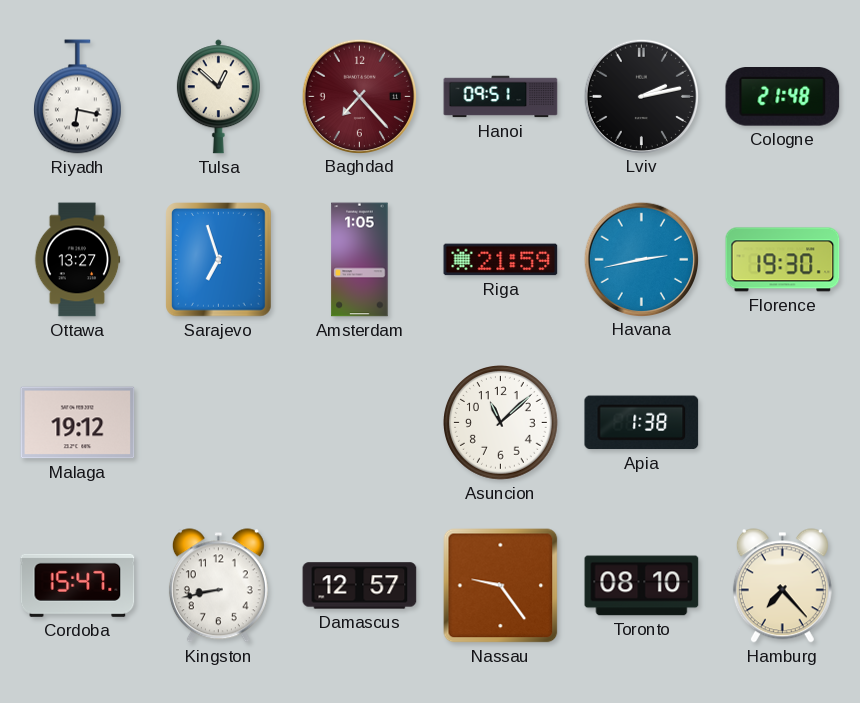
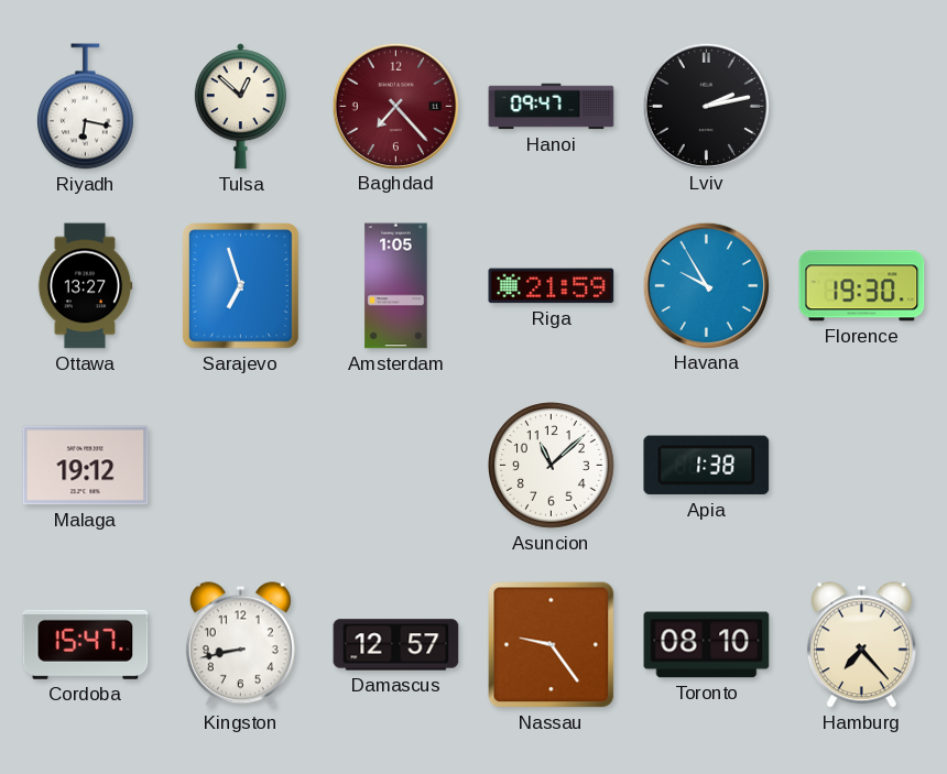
Hanoi: 09:51 -> 09:47
Cologne: 21:48 -> none
Havana: 2:43 -> 9:55
